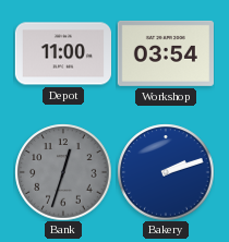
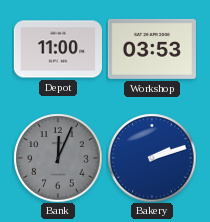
Workshop: 03:54 -> 03:53
Bank: 12:33 -> 12:04
